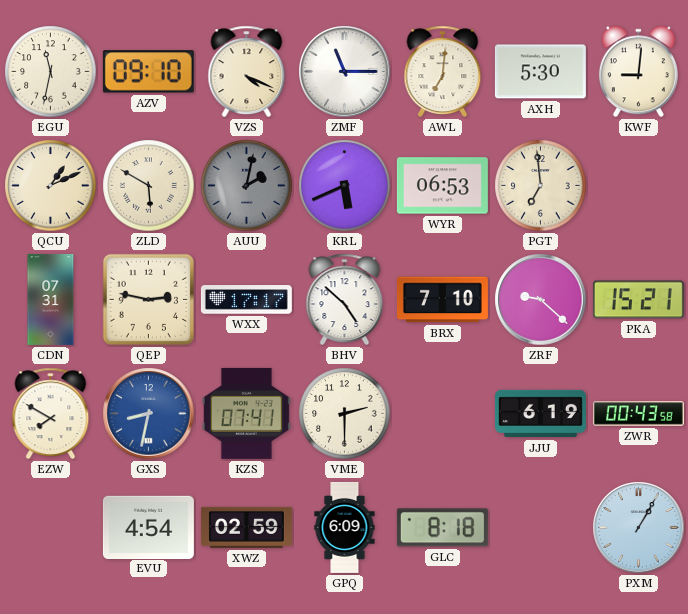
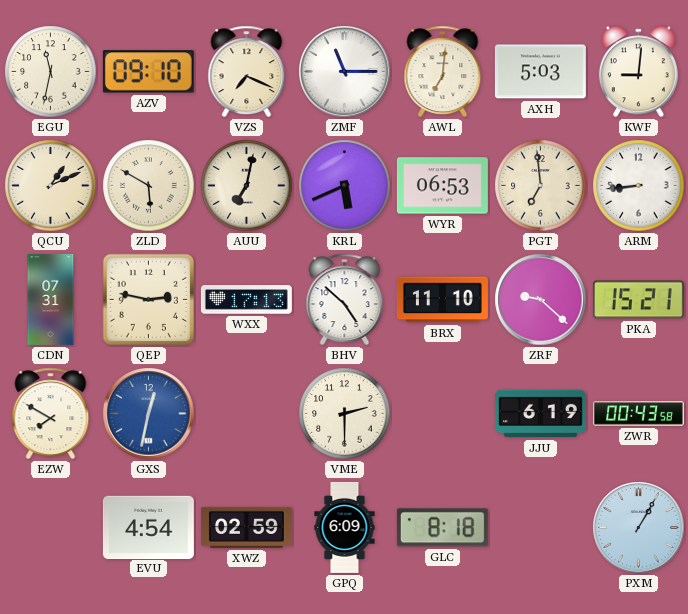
VZS: 4:19 -> 7:19
AXH: 5:30 -> 5:03
AUU: 2:02 -> 7:02
AUU dial: grey -> cream
ARM: none -> 8:44
WXX: 17:17 -> 17:13
BRX: 7:10 -> 11:10
GXS: 8:32 -> 12:32
KZS: 07:41 -> none
